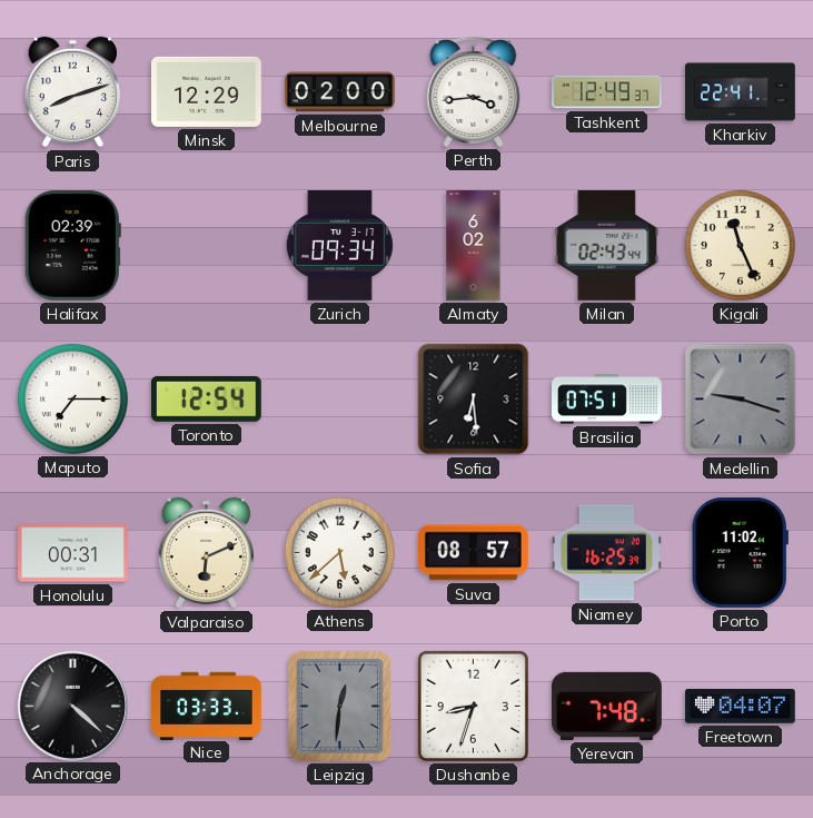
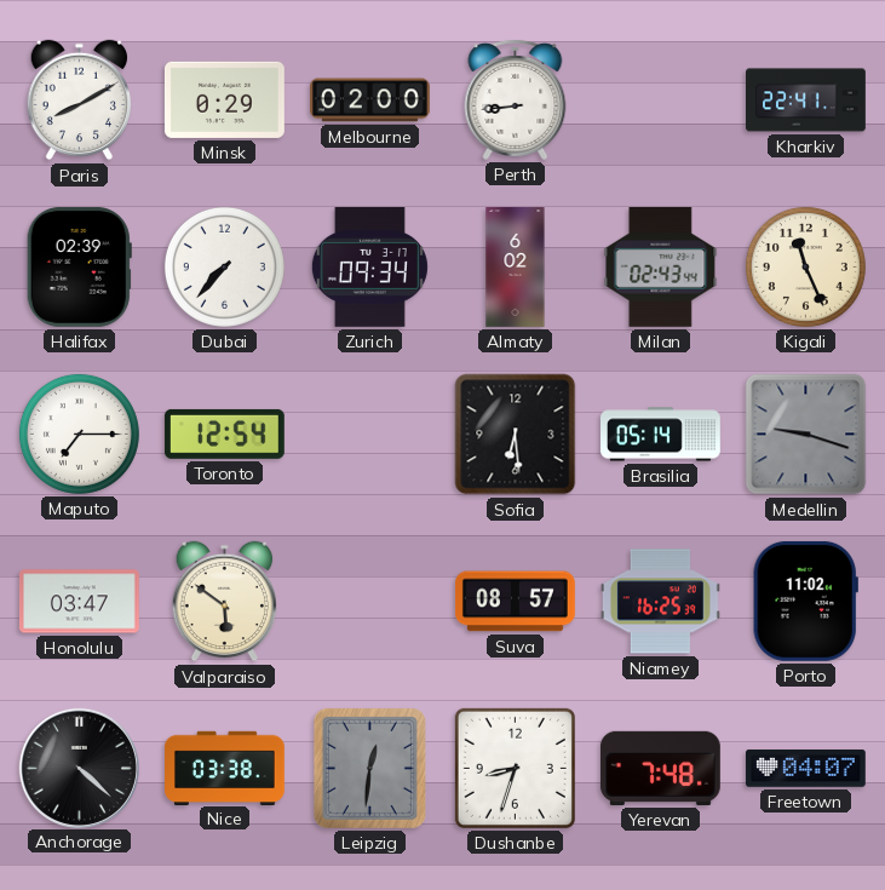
Paris: 8:12 -> 8:10
Minsk: 12:29 -> 0:29
Perth: 3:44 -> 8:44
Tashkent: 12:49 -> none
Dubai: none -> 7:37
Brasilia: 07:51 -> 05:14
Honolulu: 00:31 -> 03:47
Valparaiso: 6:11 -> 5:51
Athens: 5:38 -> none
Nice: 03:33 -> 03:38
